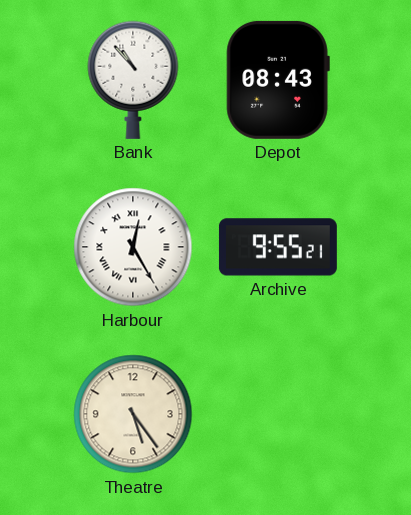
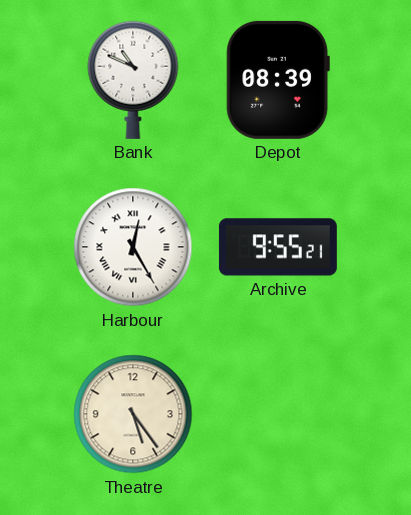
Bank: 10:53 -> 10:49
Depot: 08:43 -> 08:39
